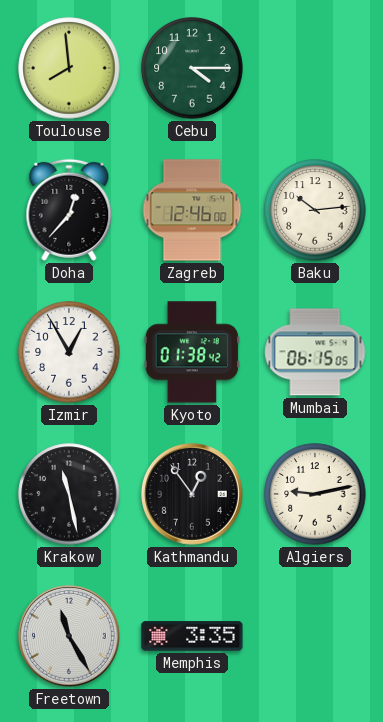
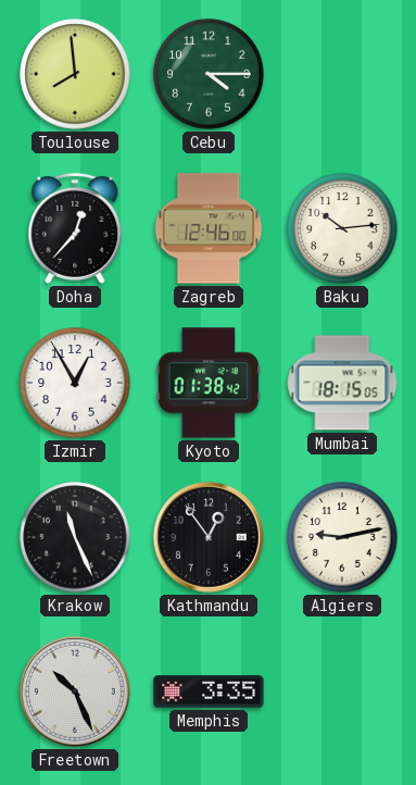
Mumbai: 06:15 -> 18:15
Krakow: 11:28 -> 11:26
Freetown: 11:25 -> 10:26
